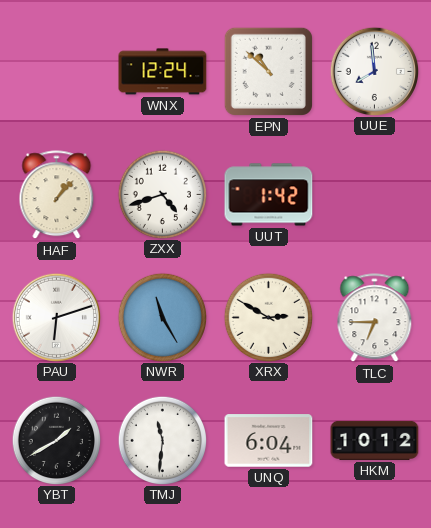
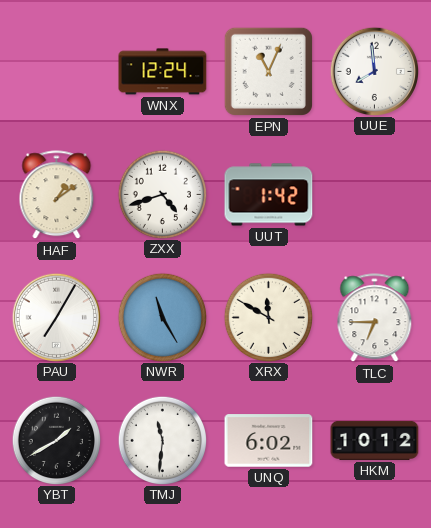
EPN: 10:52 -> 11:04
HAF: 1:07 -> 1:09
PAU: 6:12 -> 7:05
XRX: 2:50 -> 11:50
UNQ: 6:04 -> 6:02
